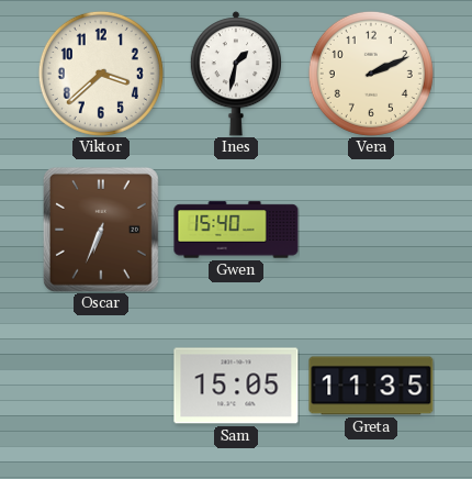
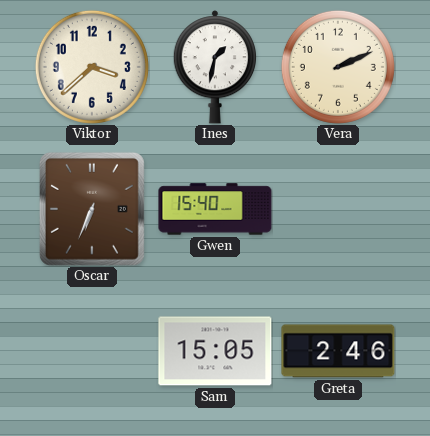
Greta: 11:35 -> 2:46
